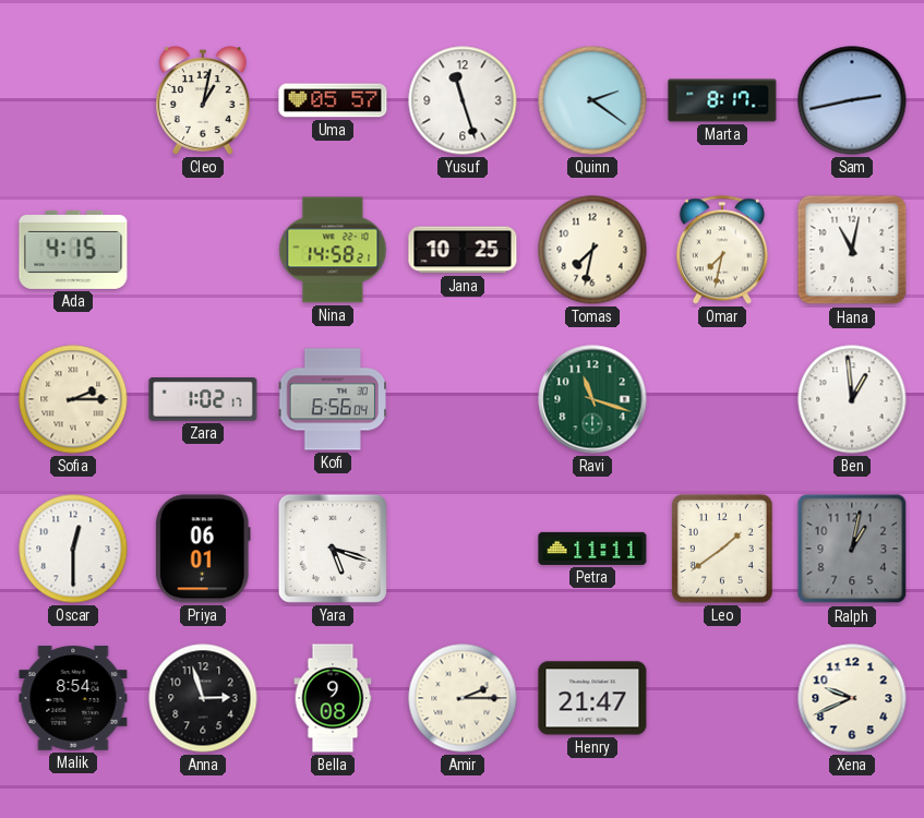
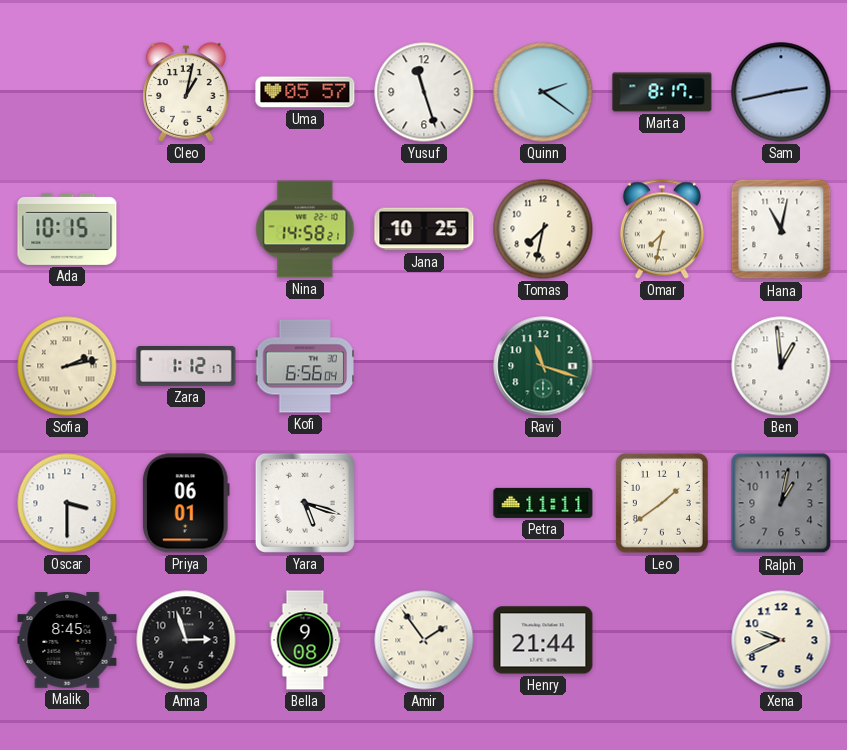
Ada: 4:15 -> 10:15
Sofia: 2:15 -> 2:13
Zara: 1:02 -> 1:12
Oscar: 12:30 -> 3:30
Malik: 8:54 -> 8:45
Amir: 2:15 -> 1:54
Henry: 21:47 -> 21:44
